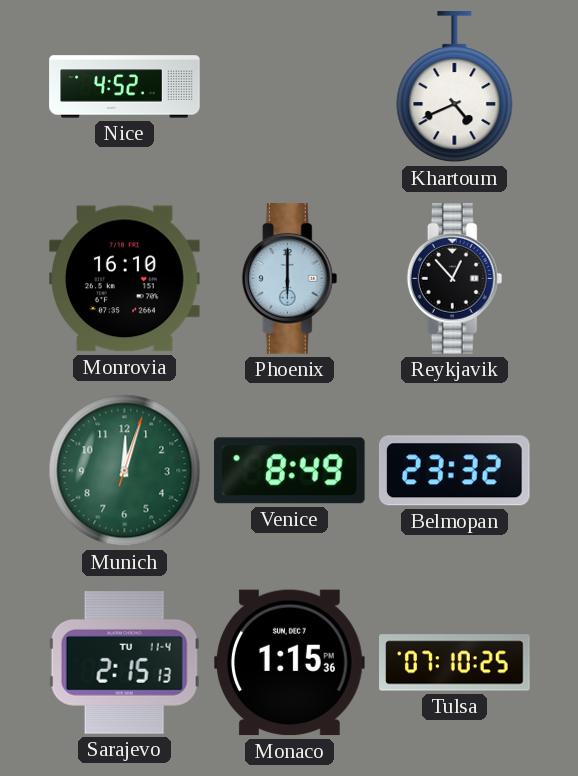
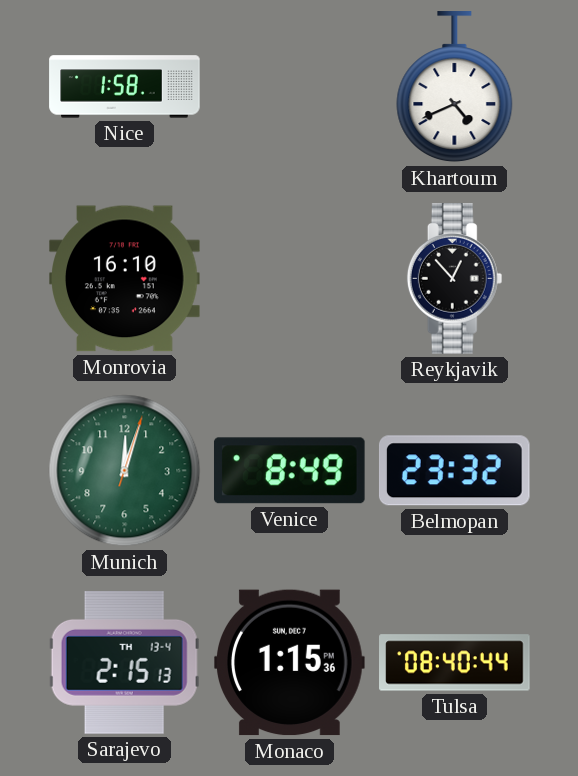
Nice: 4:52 -> 1:58
Phoenix: 6:00 -> none
Sarajevo date: TU 11-4 -> TH 13-4
Tulsa: 07:10 -> 08:40
